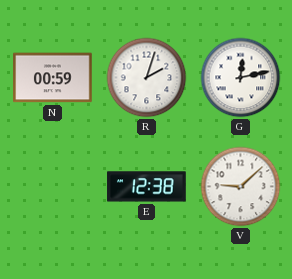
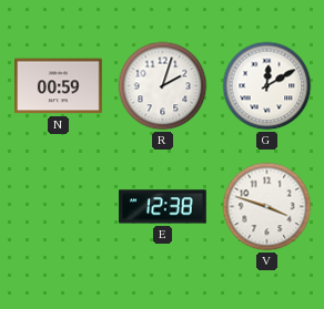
G: 12:13 -> 12:10
V: 9:08 -> 3:48
